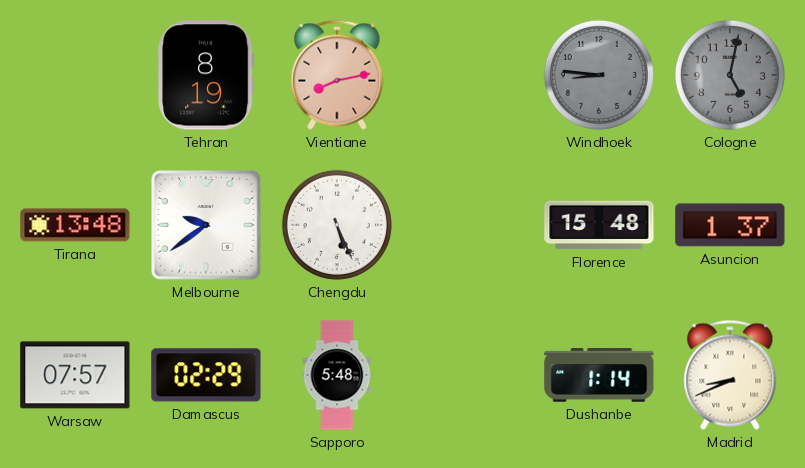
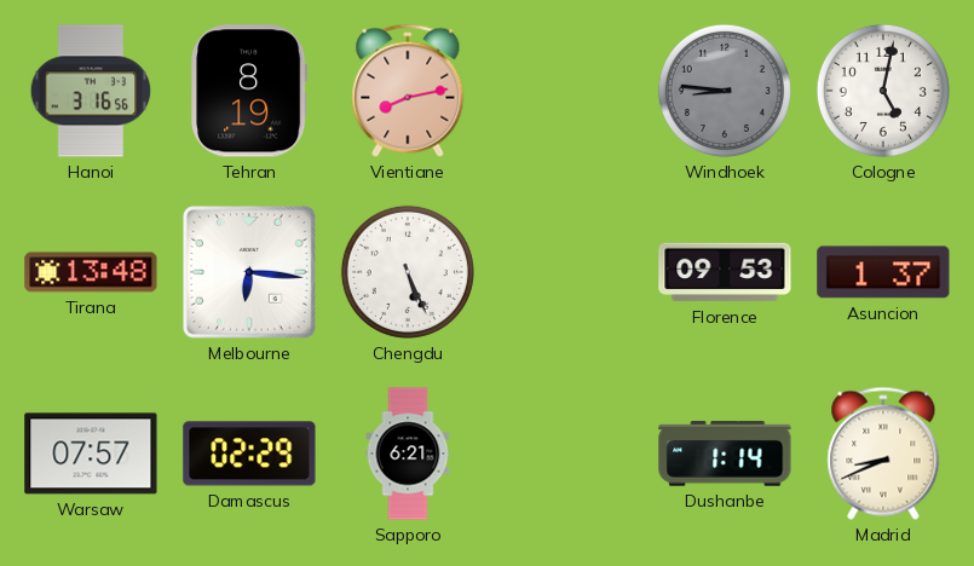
Hanoi: none -> 3:16
Cologne dial: grey -> white
Melbourne: 9:39 -> 6:16
Florence: 15:48 -> 09:53
Sapporo: 5:48 -> 6:21
